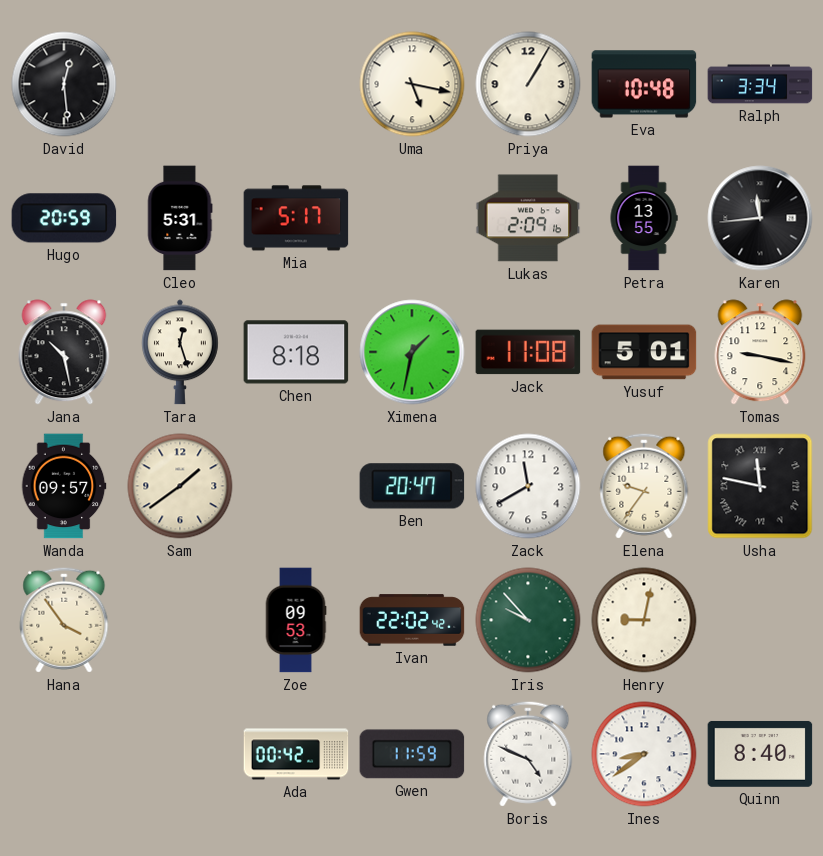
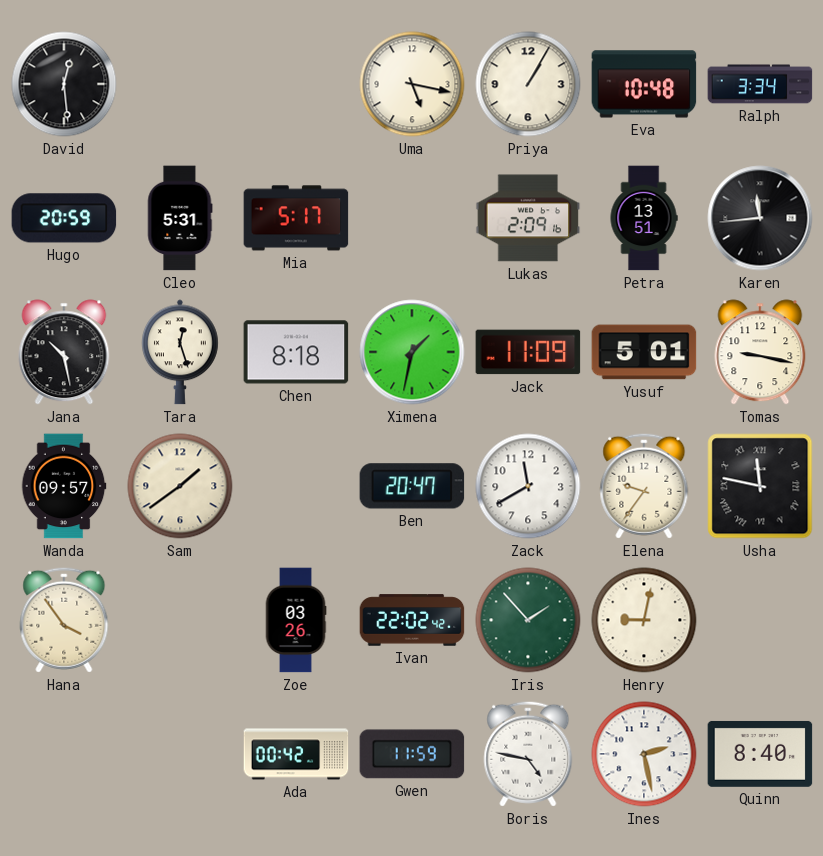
Petra: 13:55 -> 13:51
Jack: 11:08 -> 11:09
Zoe: 09:53 -> 03:26
Iris: 9:53 -> 1:53
Boris: 4:49 -> 4:47
Ines: 8:39 -> 2:28
